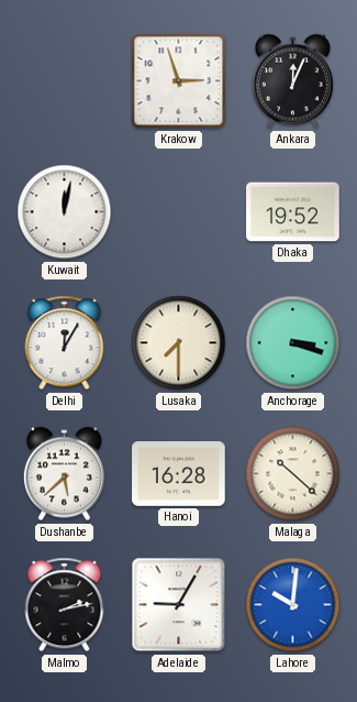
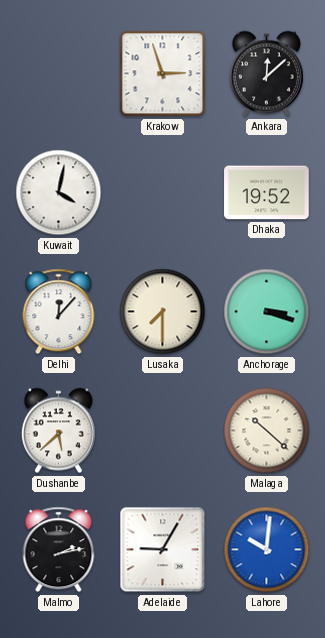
Ankara: 12:04 -> 12:08
Kuwait: 12:02 -> 4:02
Delhi: 12:05 -> 12:07
Hanoi: 16:28 -> none
